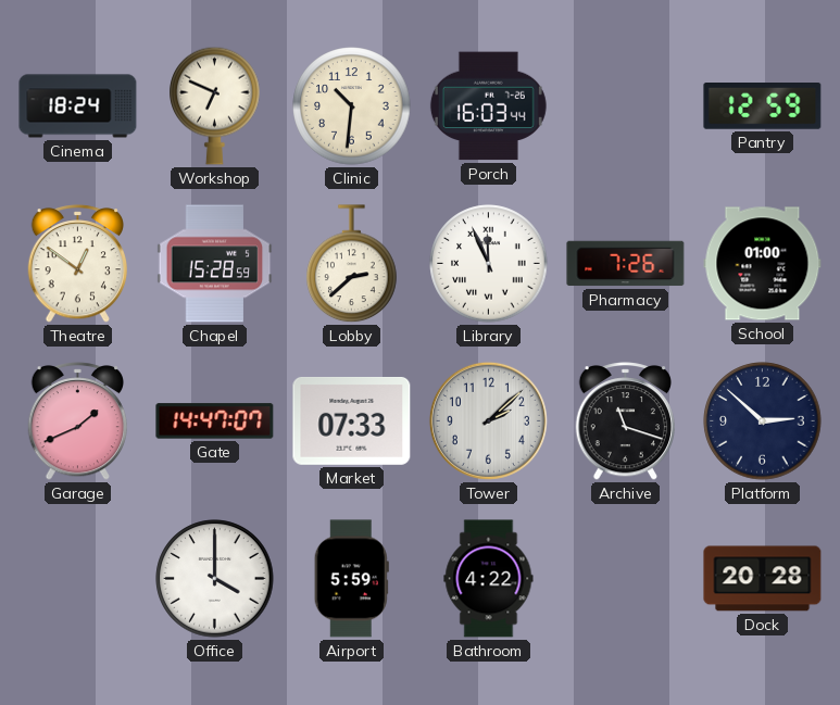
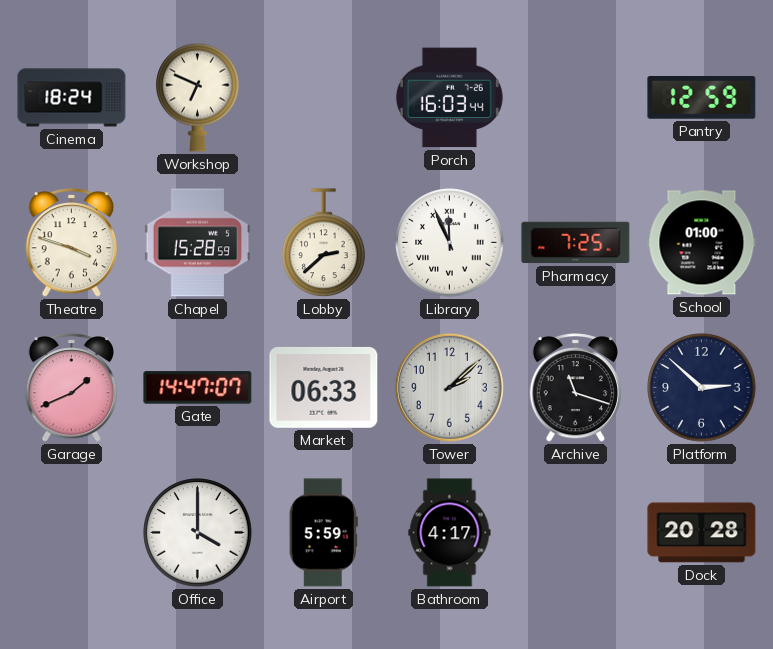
Clinic: 10:31 -> none
Theatre: 12:51 -> 3:48
Pharmacy: 7:26 -> 7:25
Market: 07:33 -> 06:33
Bathroom: 4:22 -> 4:17
